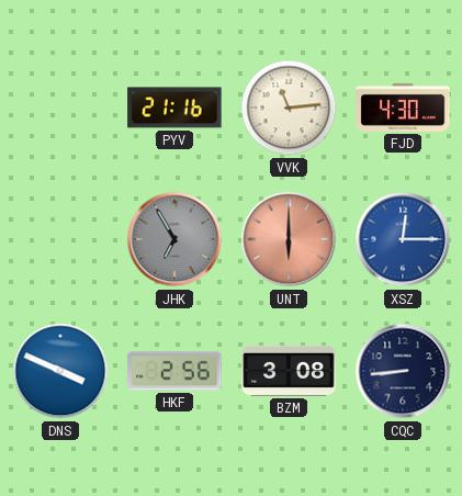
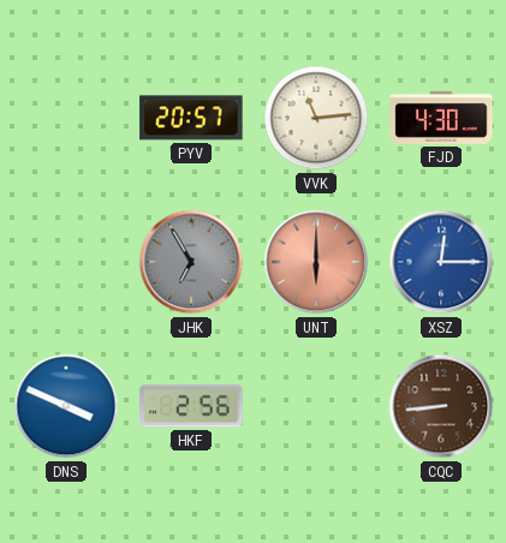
PYV: 21:16 -> 20:57
BZM: 3:08 -> none
CQC dial: navy -> brown
